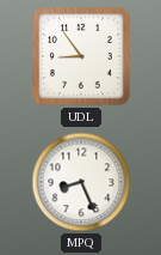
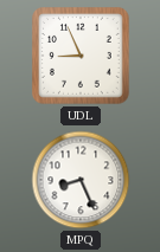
UDL: 8:54 -> 8:56
